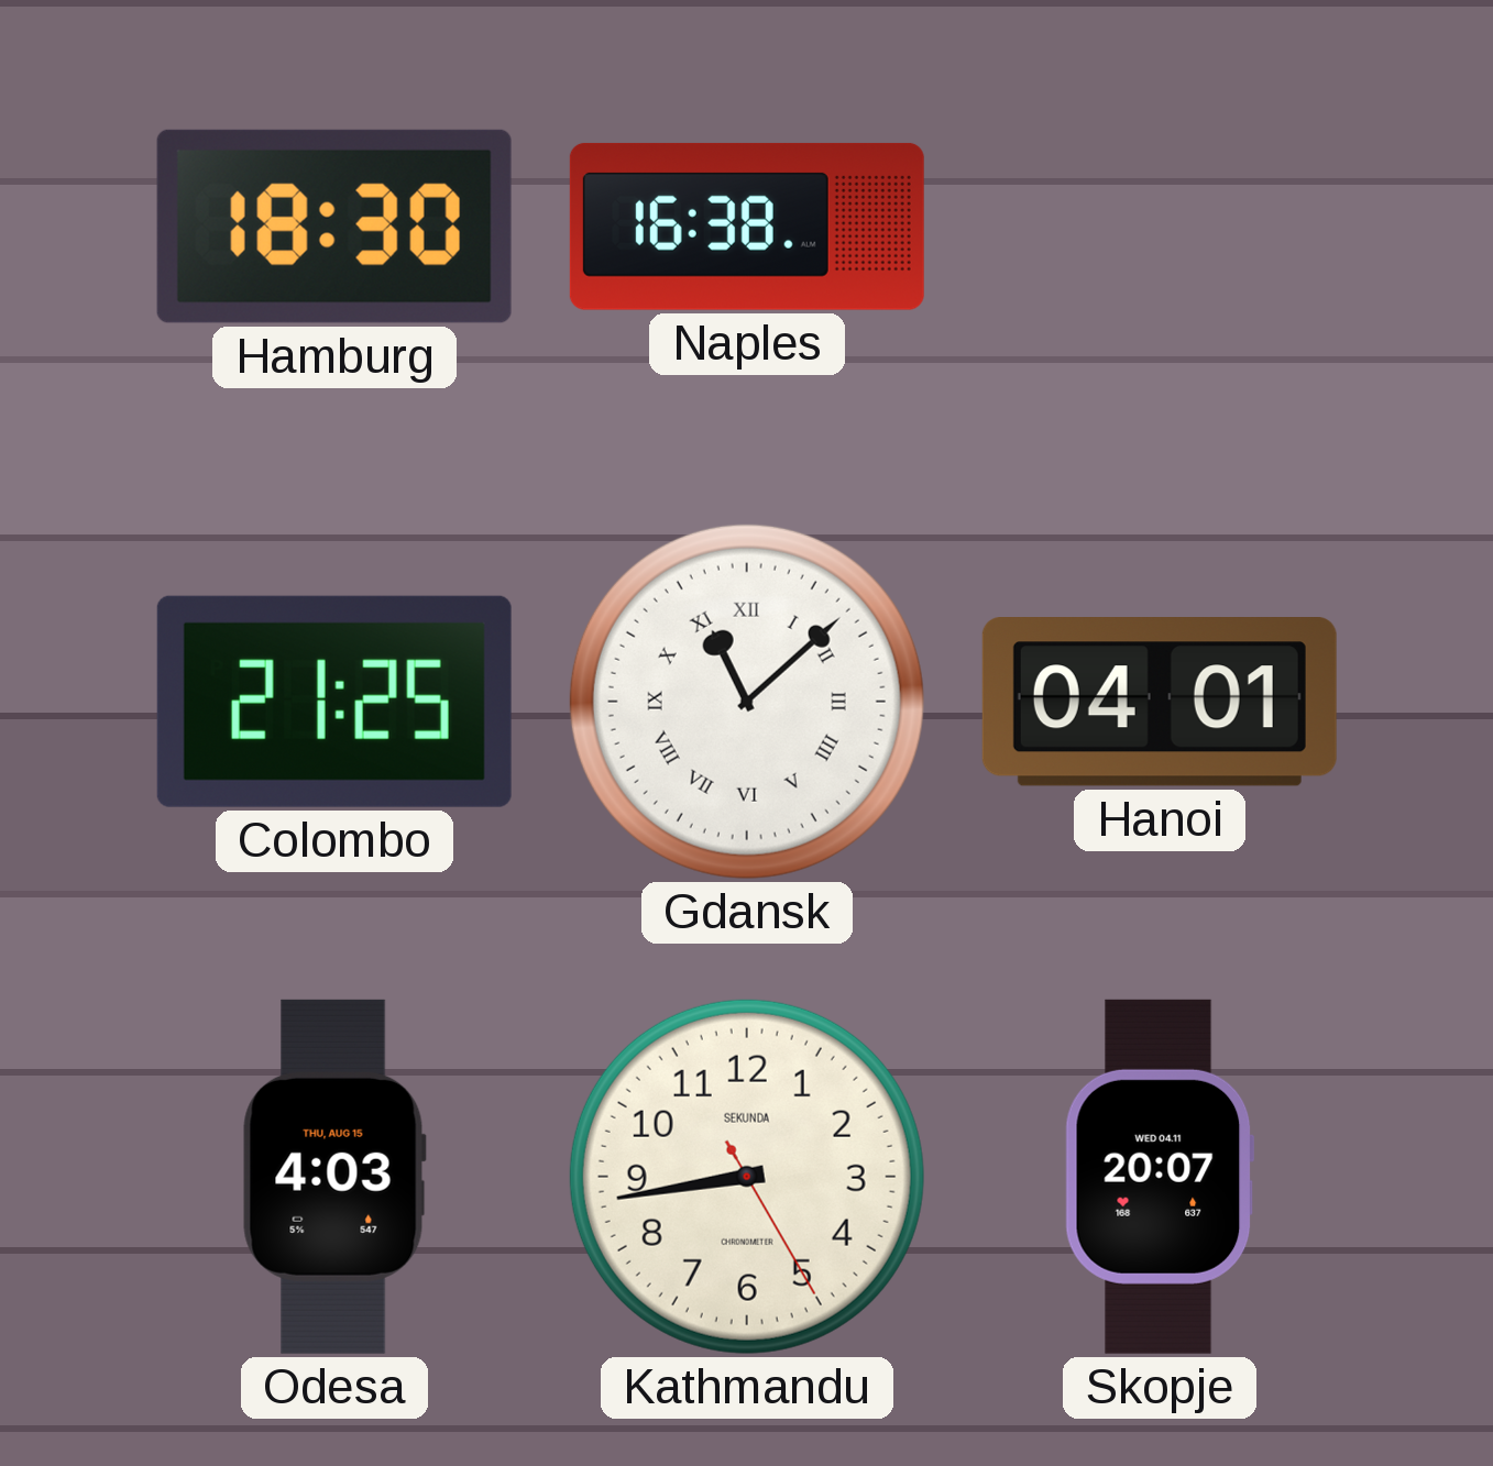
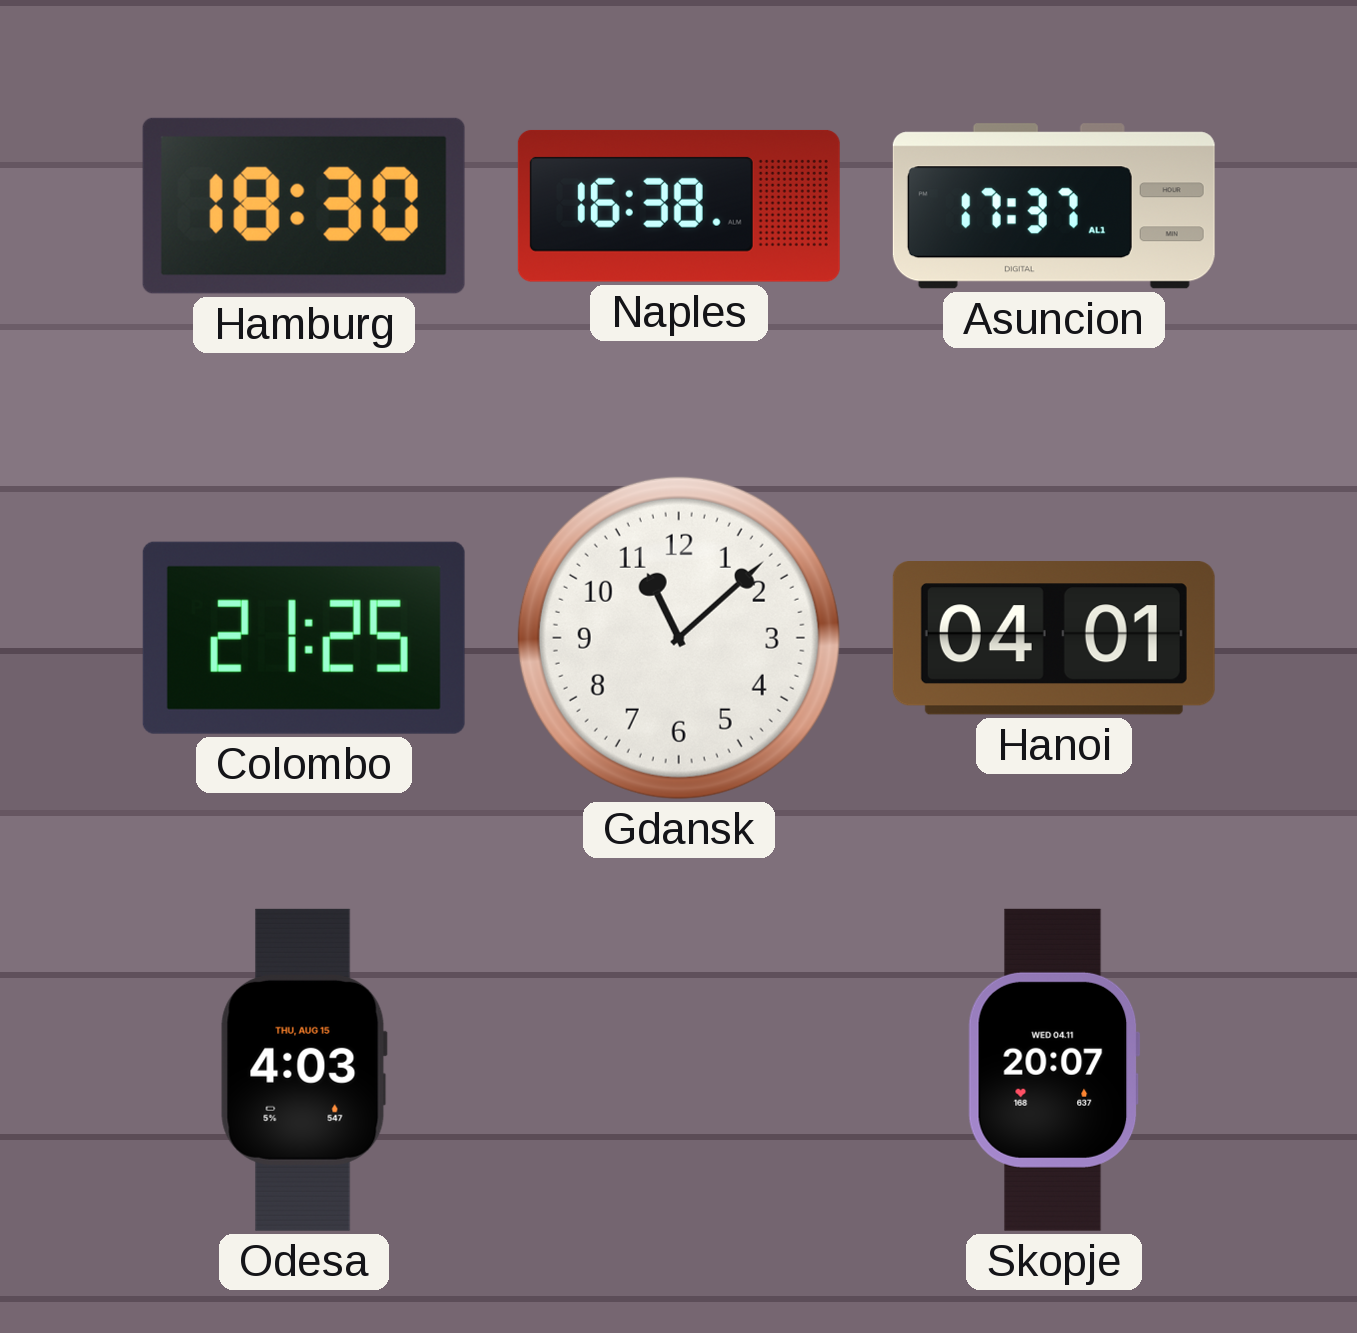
Asuncion: none -> 17:37
Gdansk numerals: Roman -> Arabic
Kathmandu: 8:43 -> none
